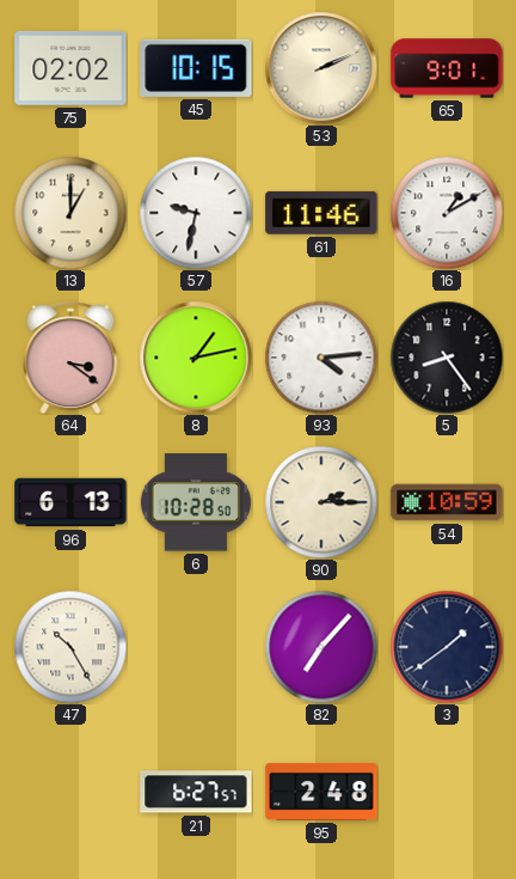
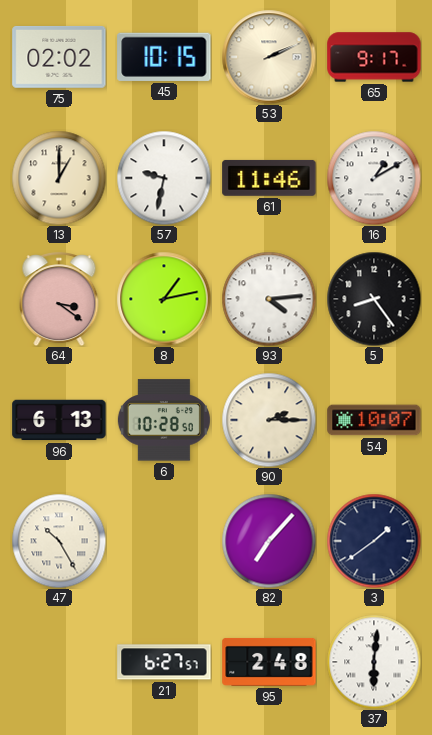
65: 9:01 -> 9:17
54: 10:59 -> 10:07
37: none -> 6:01
